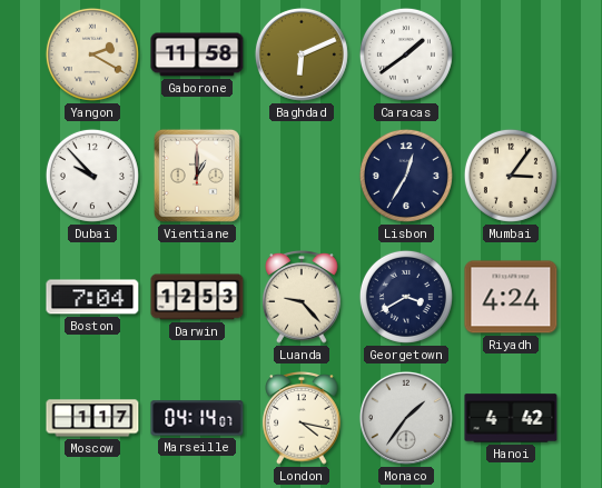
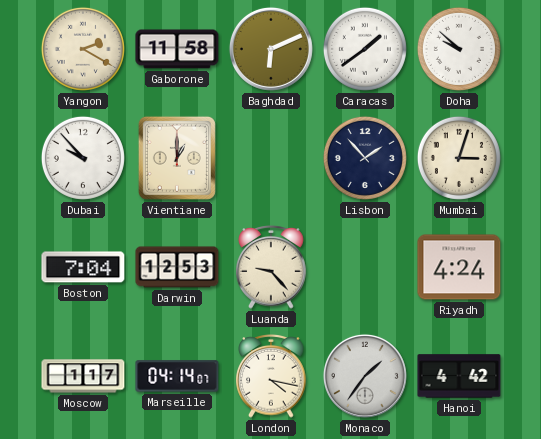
Doha: none -> 9:52
Lisbon: 12:35 -> 1:53
Mumbai: 3:06 -> 3:03
Georgetown: 3:40 -> none
